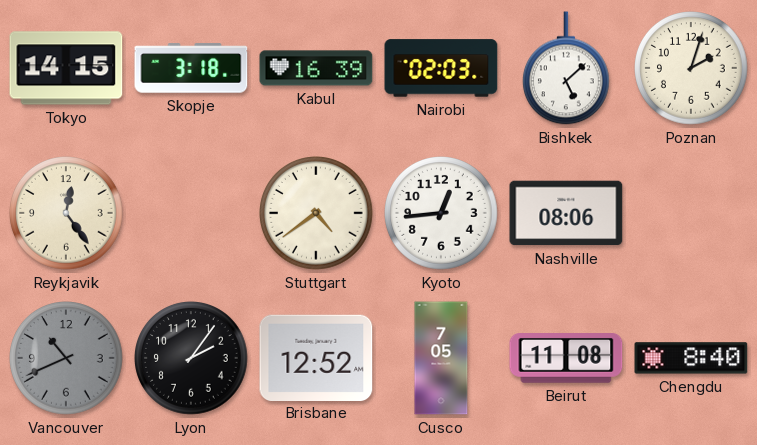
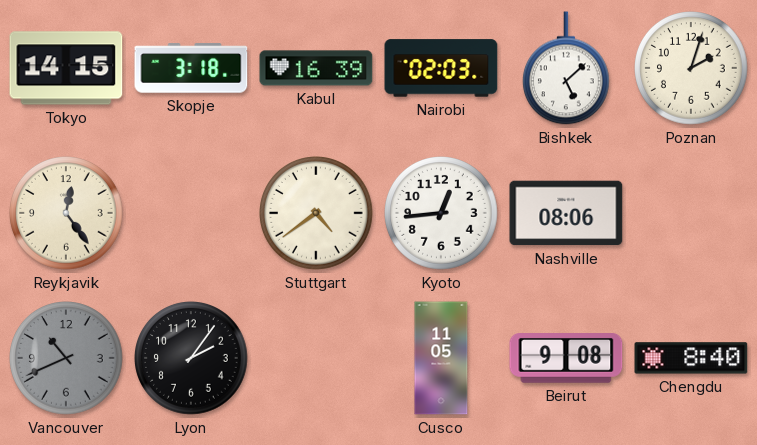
Brisbane: 12:52 -> none
Cusco: 7:05 -> 11:05
Beirut: 11:08 -> 9:08
